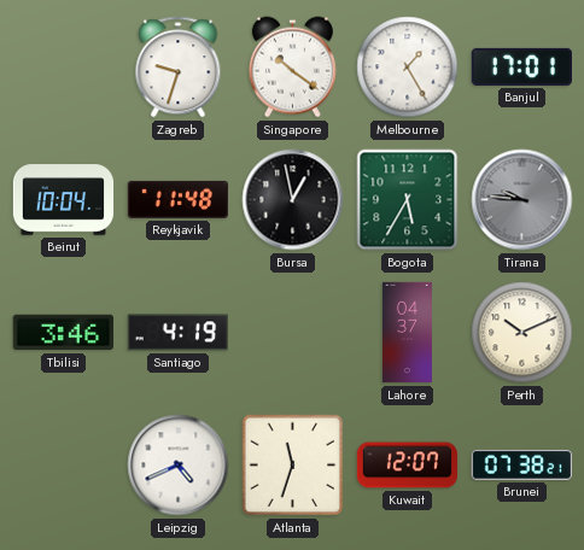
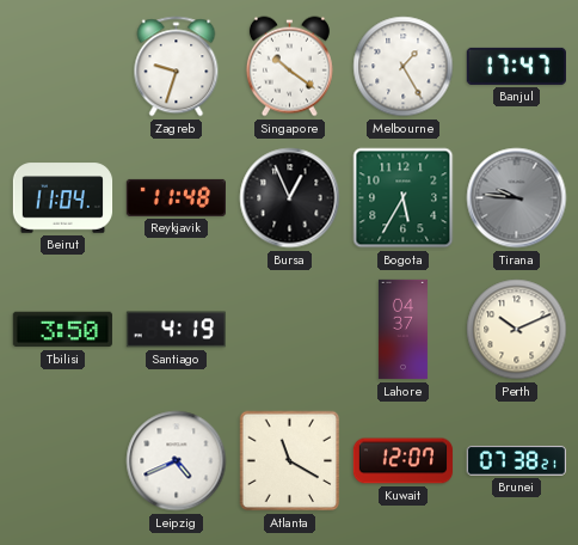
Banjul: 17:01 -> 17:47
Beirut: 10:04 -> 11:04
Bursa: 12:58 -> 12:56
Tbilisi: 3:46 -> 3:50
Atlanta: 11:33 -> 11:20
